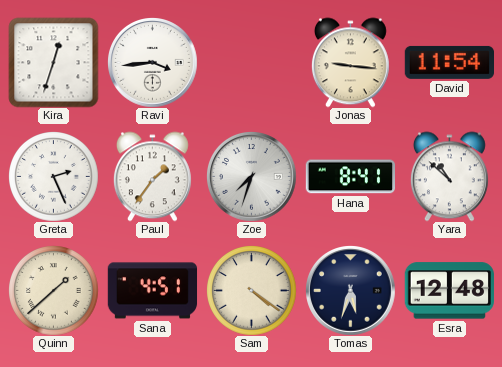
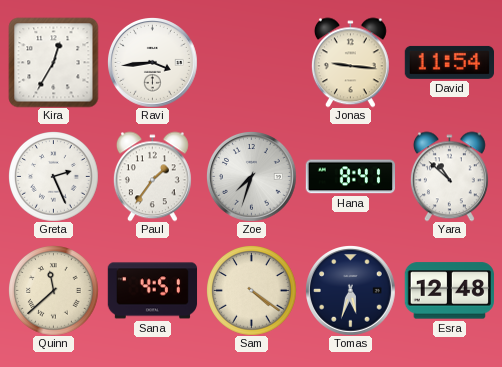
Kira: 12:33 -> 12:35
Quinn: 1:38 -> 11:38
